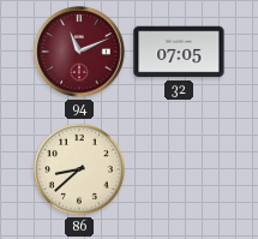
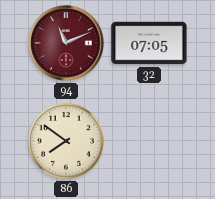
86: 8:38 -> 7:51
